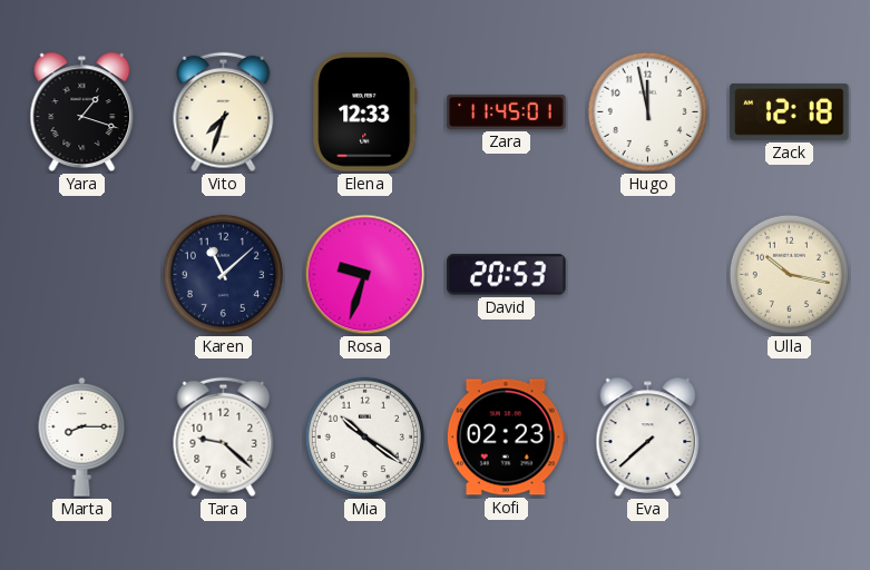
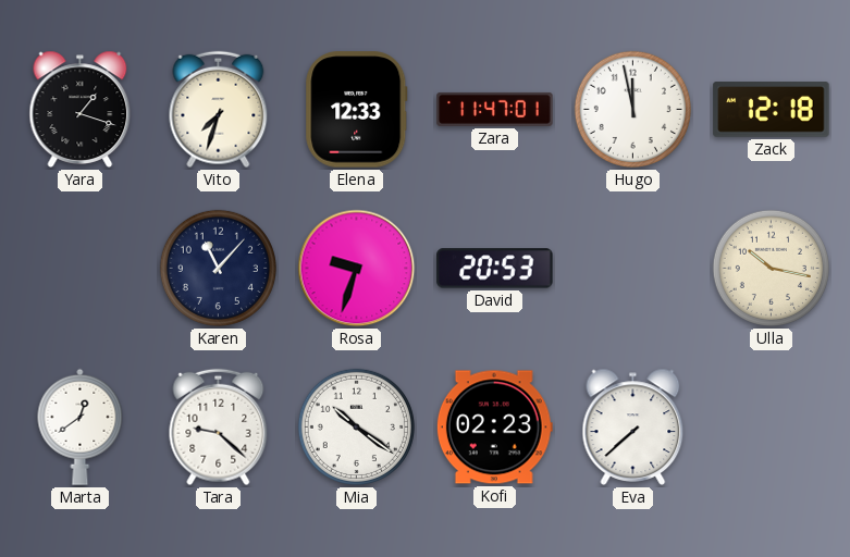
Zara: 11:45 -> 11:47
Karen: 11:08 -> 11:07
Marta: 8:15 -> 12:39
